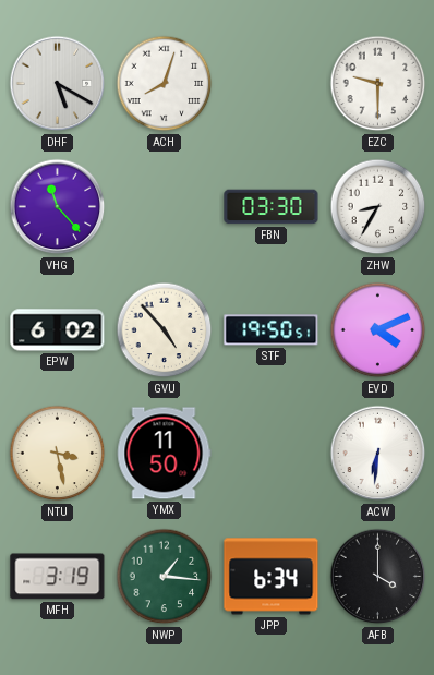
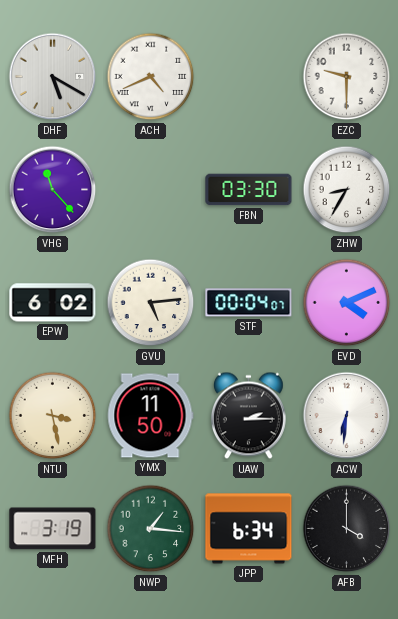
ACH: 8:03 -> 4:41
GVU: 4:53 -> 5:14
STF: 19:50 -> 00:04
UAW: none -> 2:15
